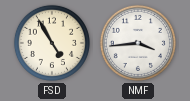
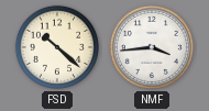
FSD: 4:55 -> 10:22
